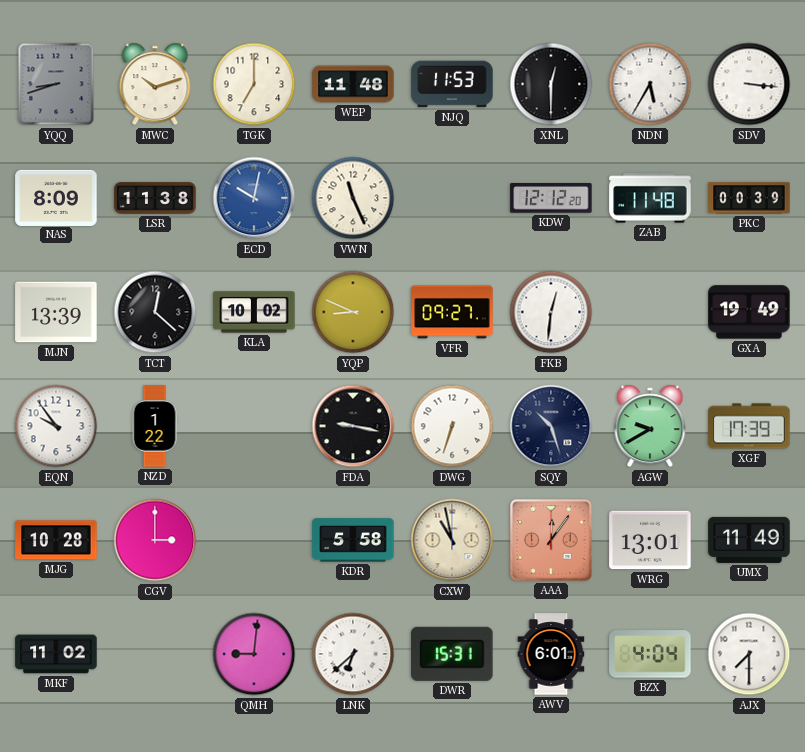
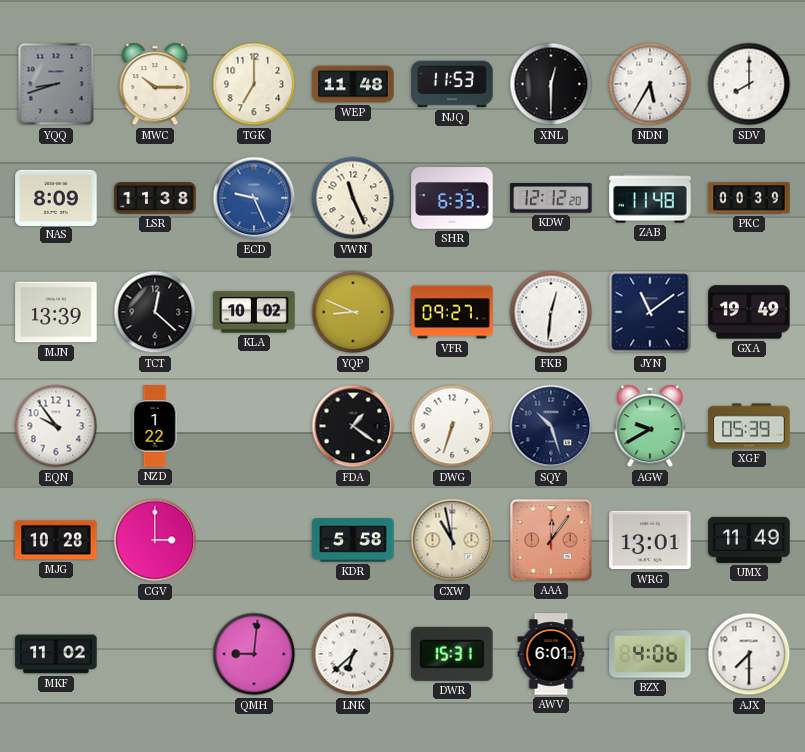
MWC: 10:12 -> 10:15
SDV: 3:16 -> 8:00
ECD: 10:02 -> 9:26
SHR: none -> 6:33
JYN: none -> 11:09
FDA: 9:17 -> 1:21
XGF: 17:39 -> 05:39
BZX: 4:04 -> 4:06
